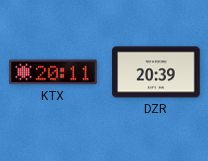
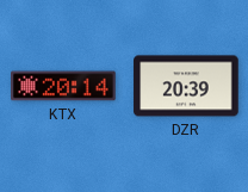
KTX: 20:11 -> 20:14
